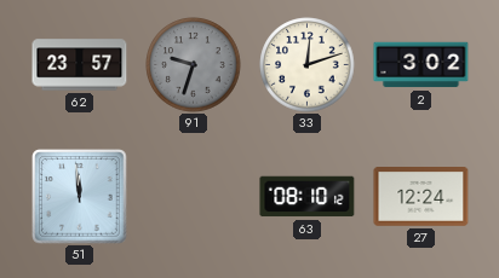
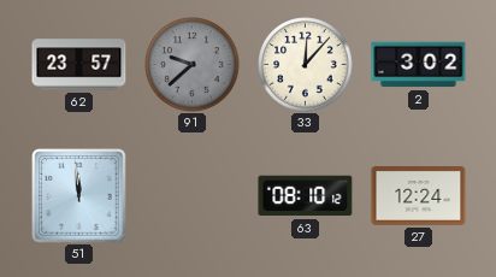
91: 9:33 -> 9:38
33: 12:12 -> 12:07
